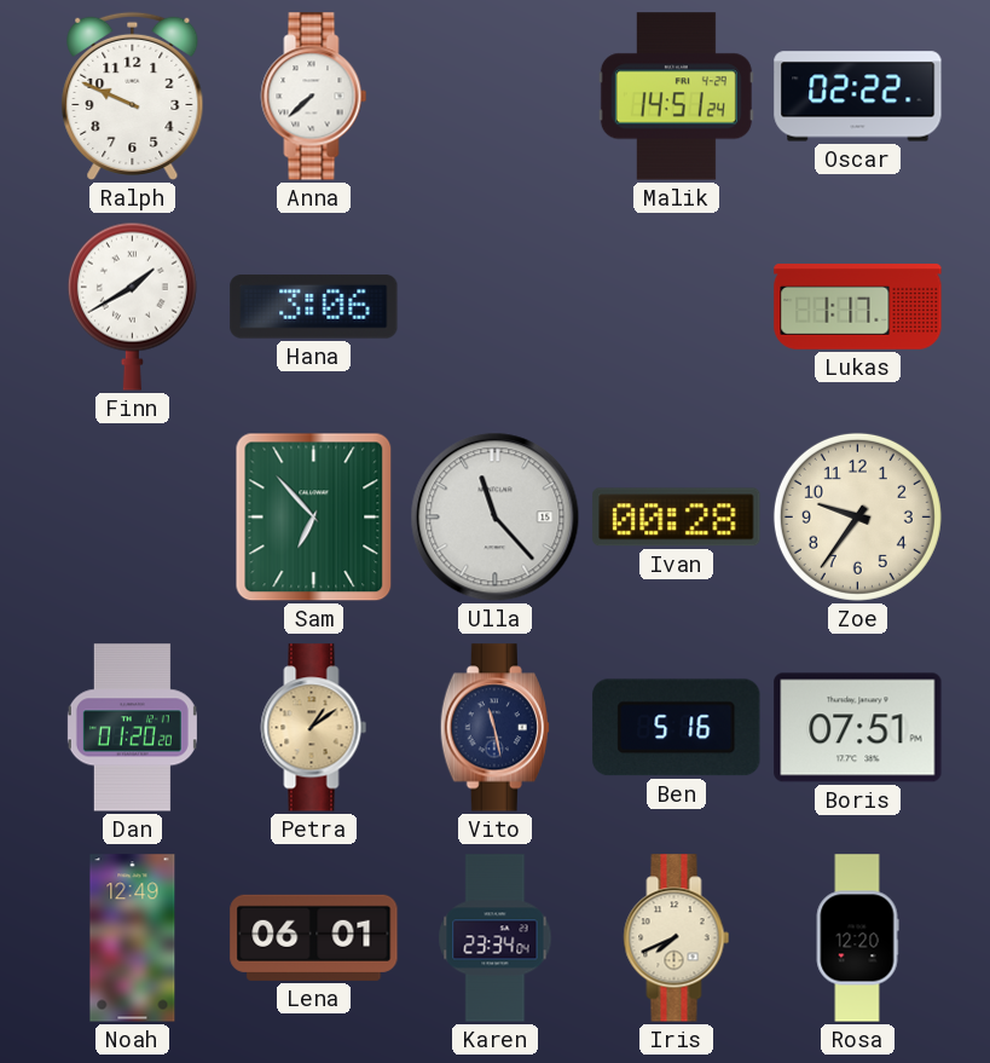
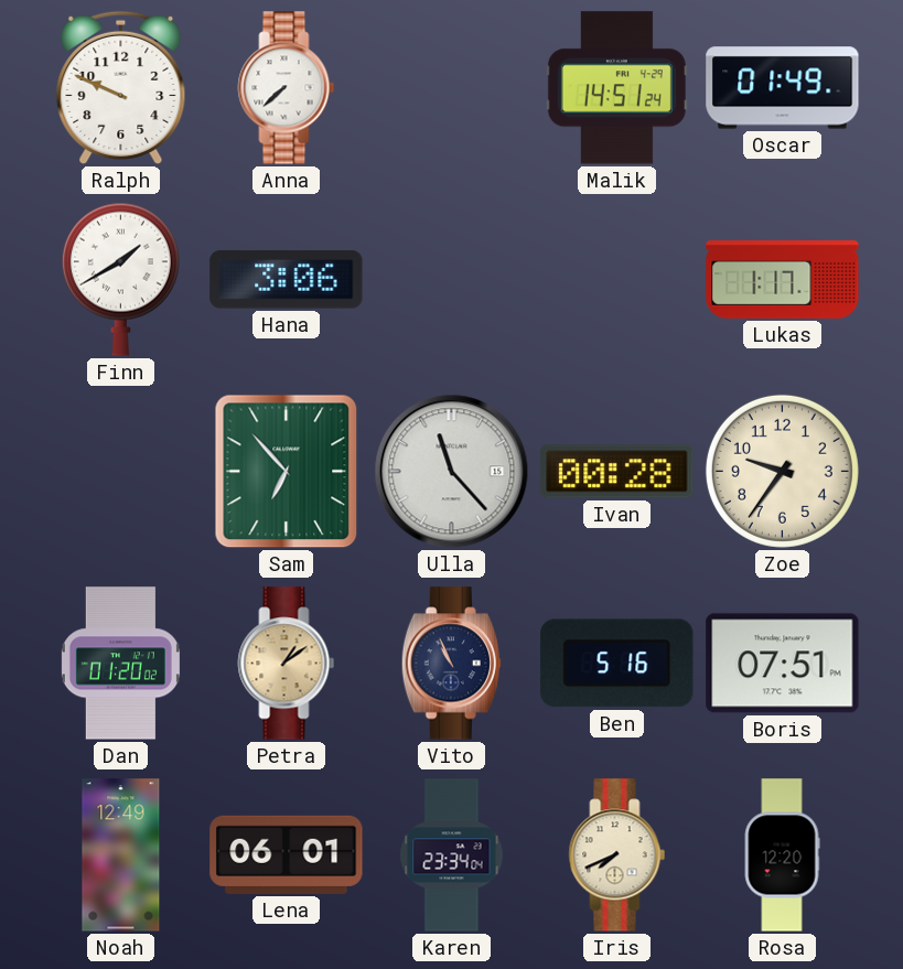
Oscar: 02:22 -> 01:49
Dan: 01:20:20 -> 01:20:02
Vito: 11:28 -> 10:56
